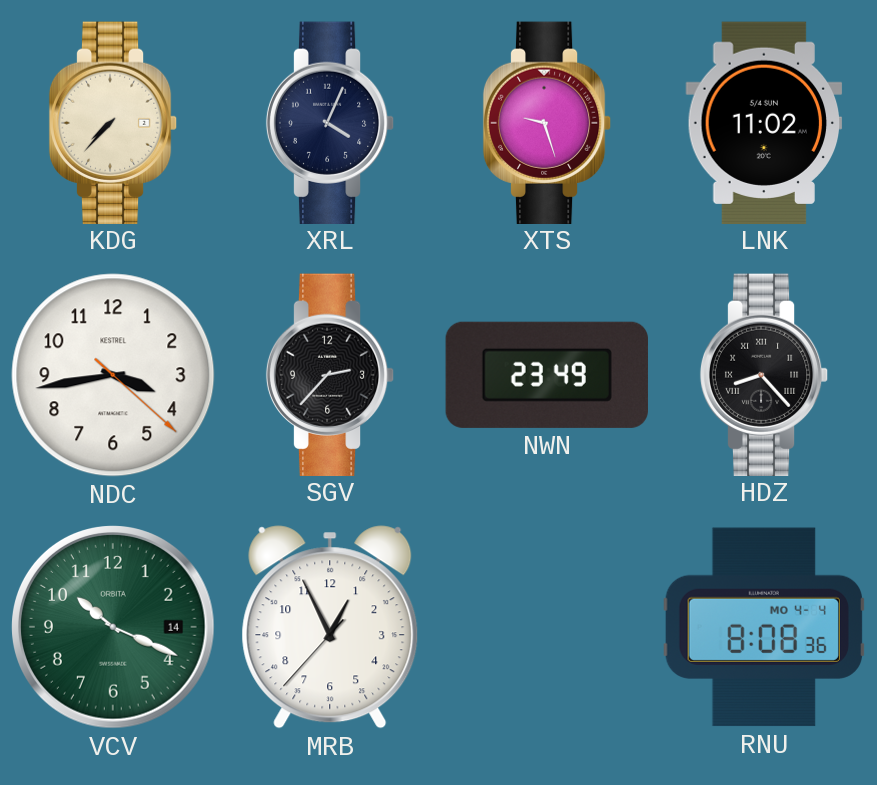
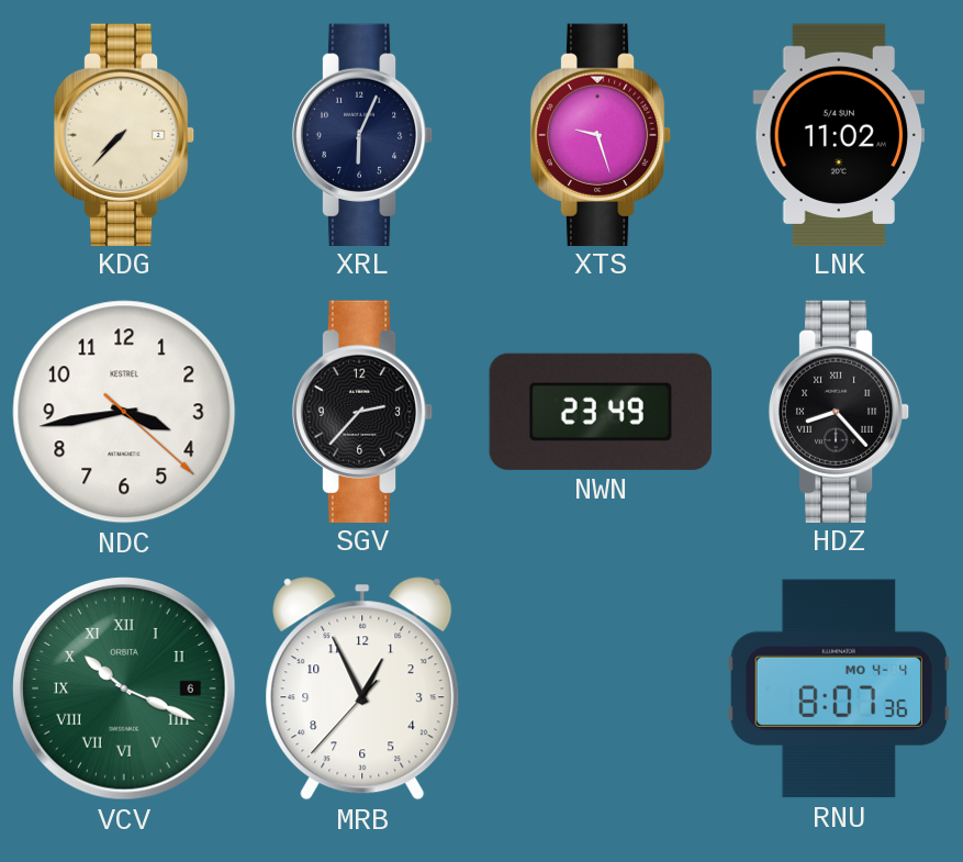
XRL: 4:04 -> 6:04
VCV date: 14 -> 6
VCV numerals: Arabic -> Roman
RNU: 8:08 -> 8:07
